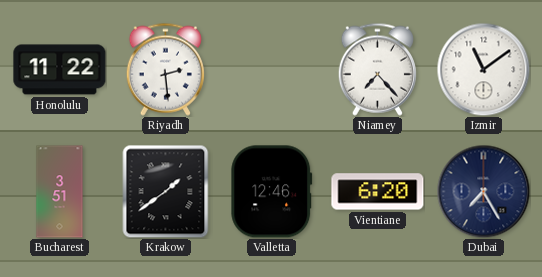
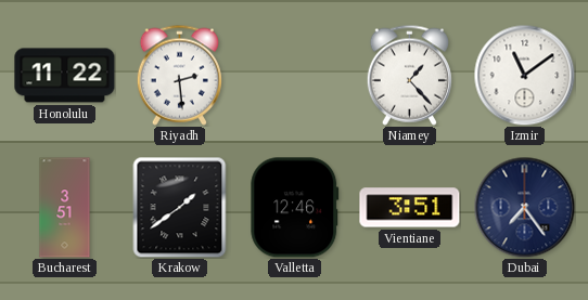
Niamey: 7:23 -> 1:23
Vientiane: 6:20 -> 3:51
Dubai: 7:25 -> 7:24
